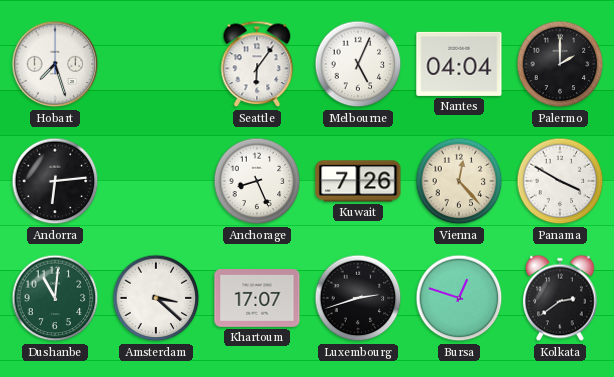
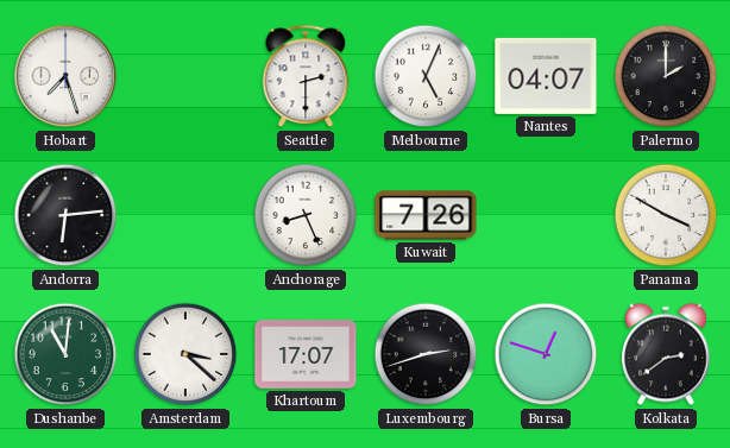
Seattle: 6:06 -> 2:30
Nantes: 04:04 -> 04:07
Vienna: 12:23 -> none
